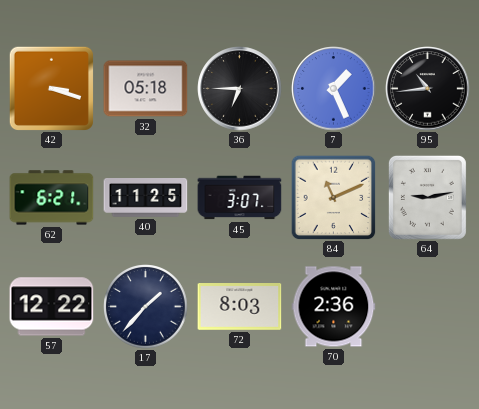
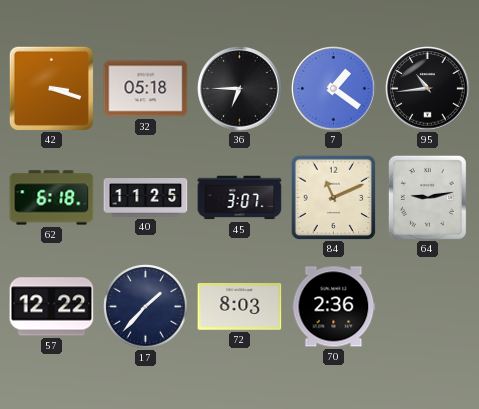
7: 1:26 -> 1:21
62: 6:21 -> 6:18
